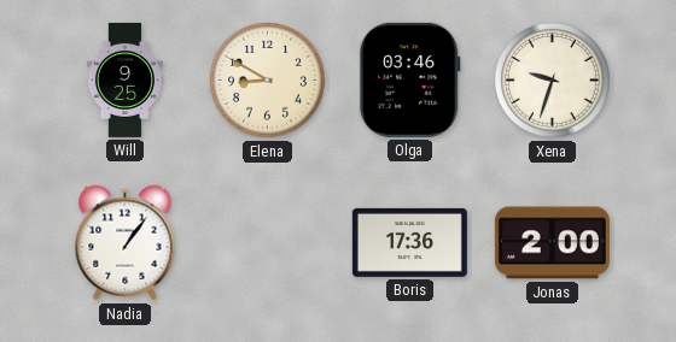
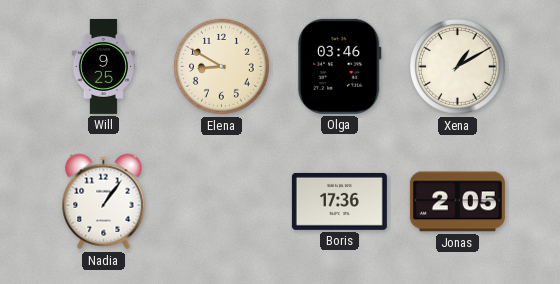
Xena: 9:33 -> 1:10
Jonas: 2:00 -> 2:05
